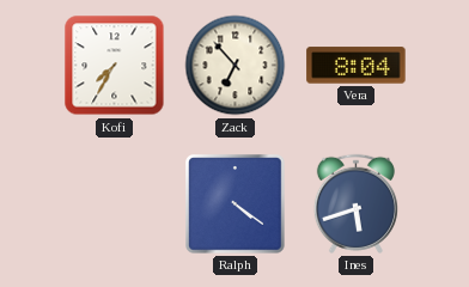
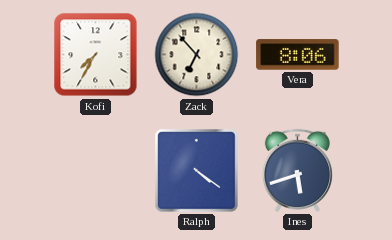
Vera: 8:04 -> 8:06
